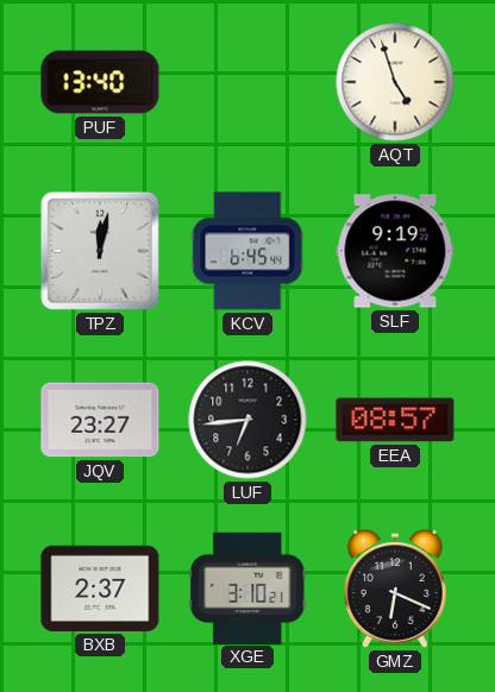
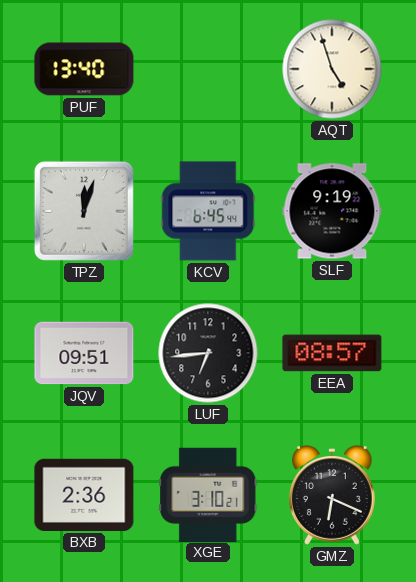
TPZ: 12:02 -> 12:03
JQV: 23:27 -> 09:51
BXB: 2:37 -> 2:36
